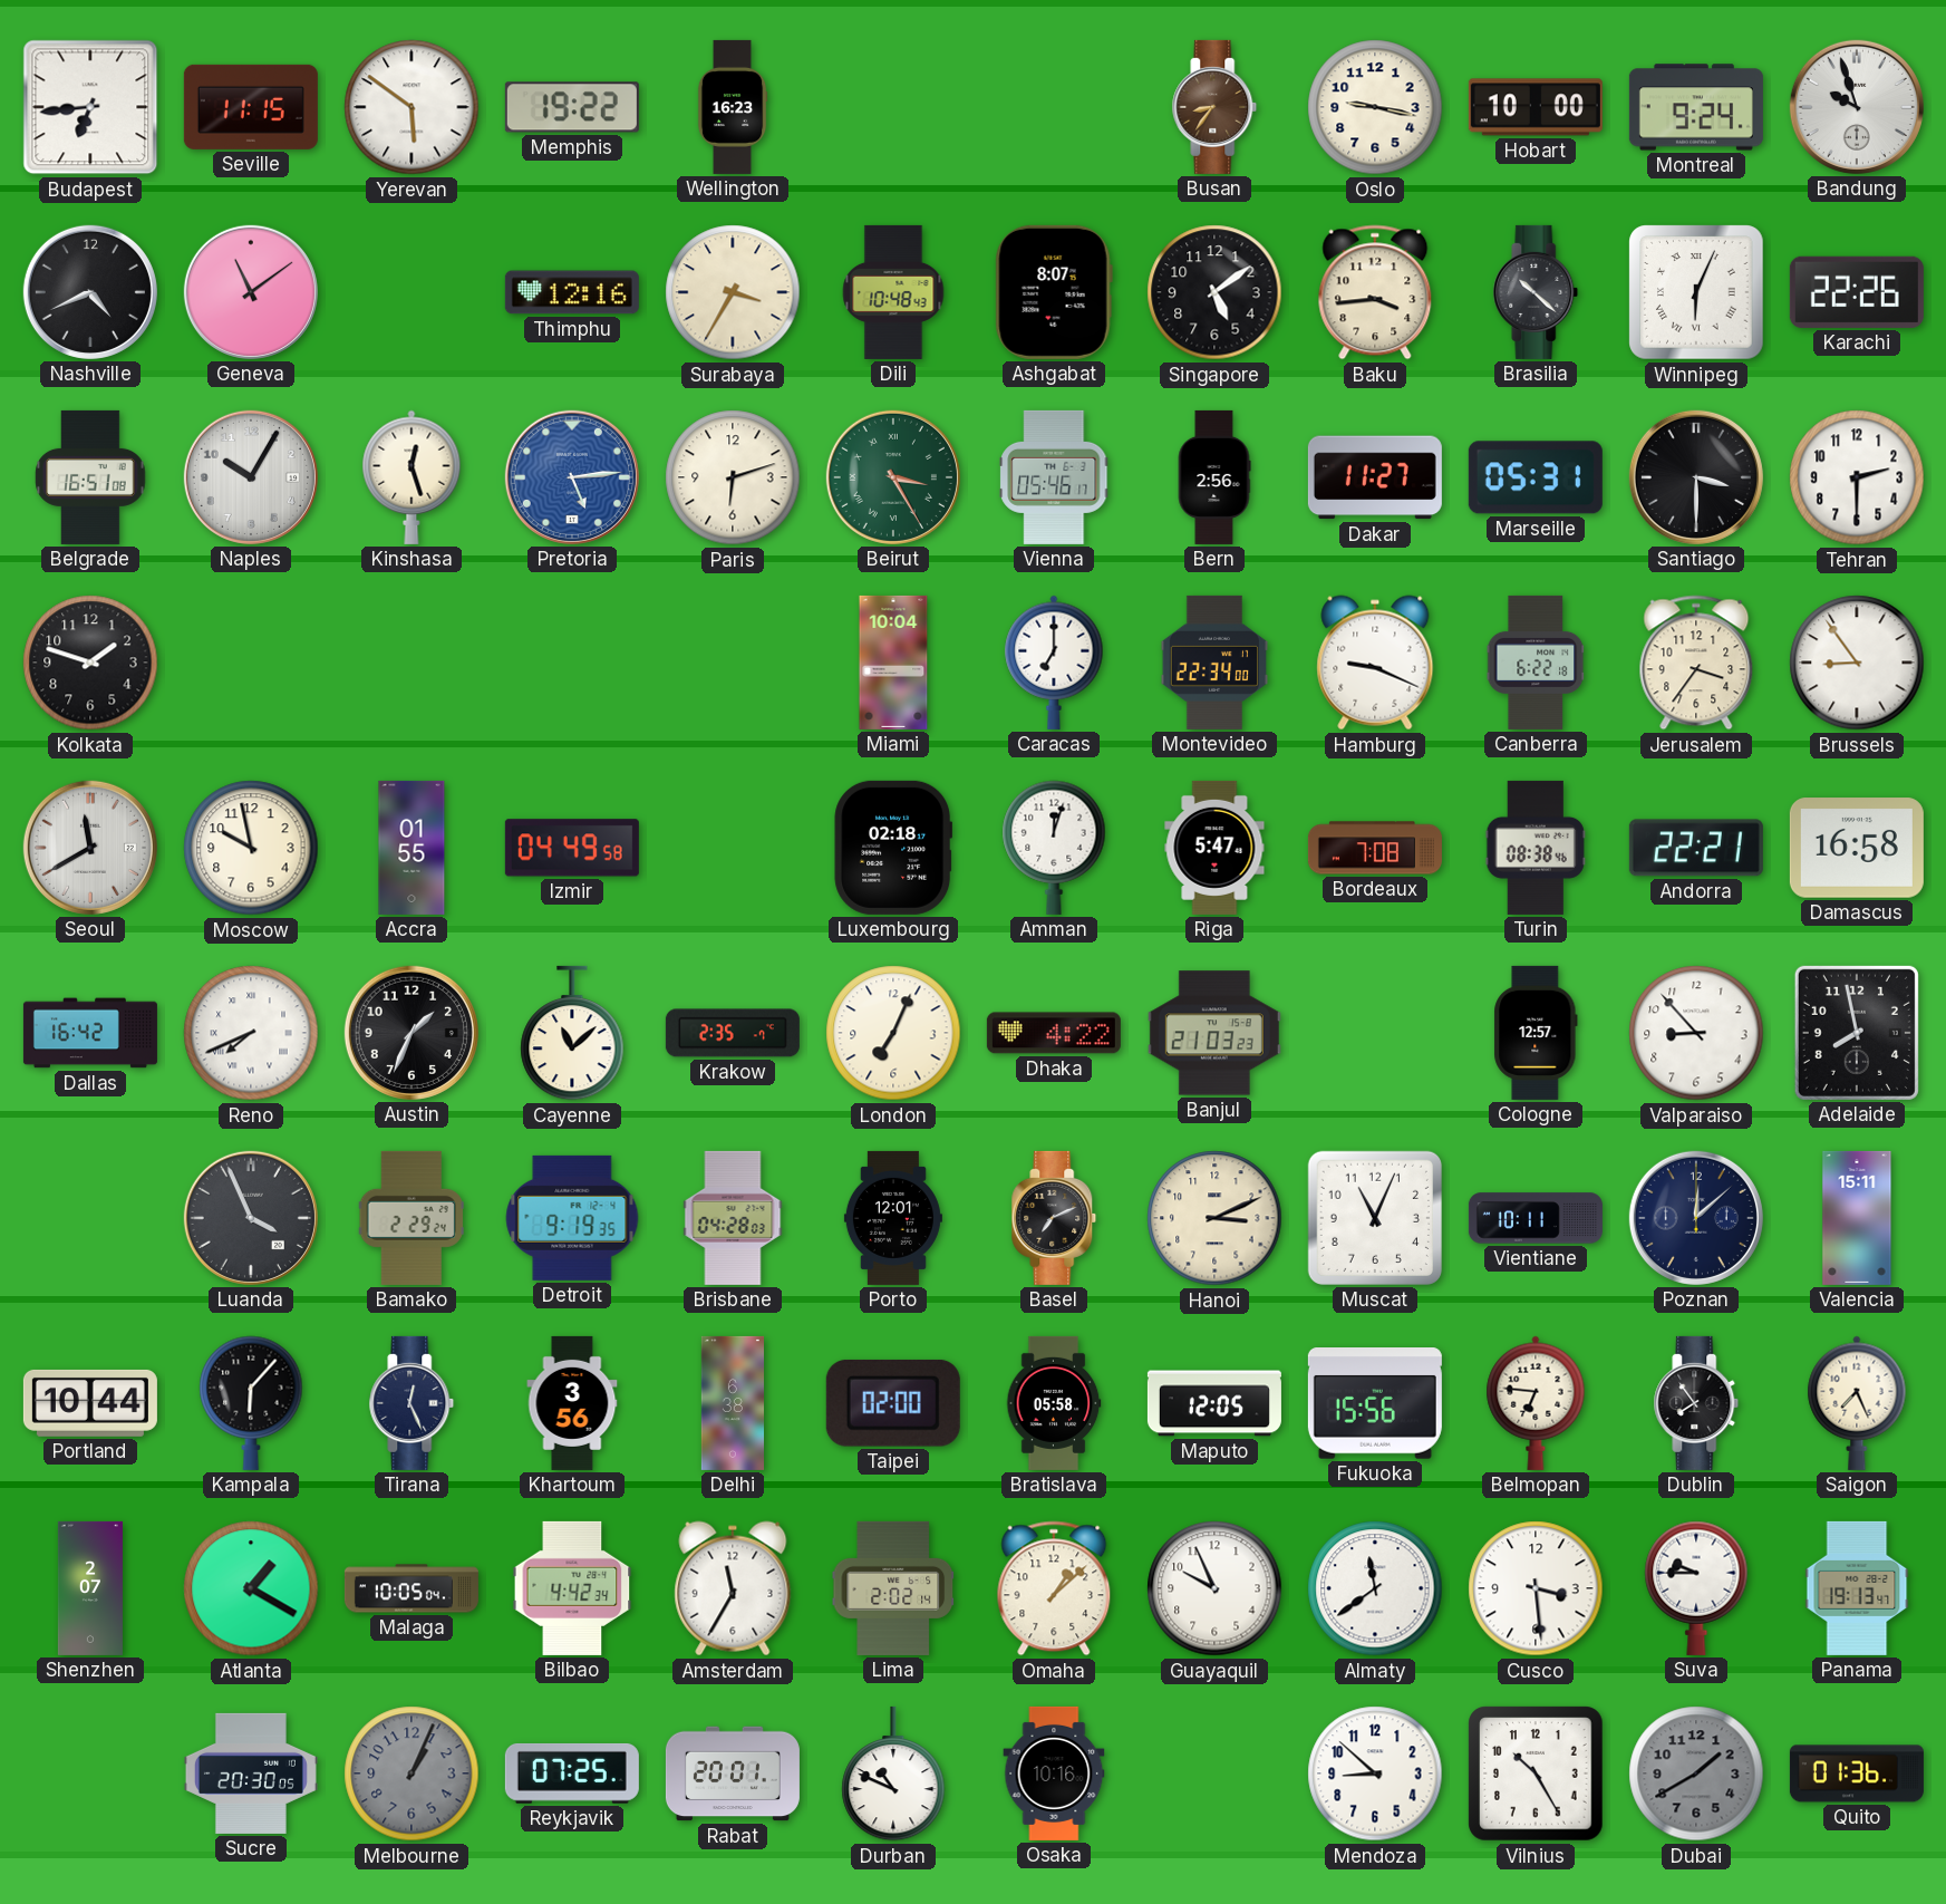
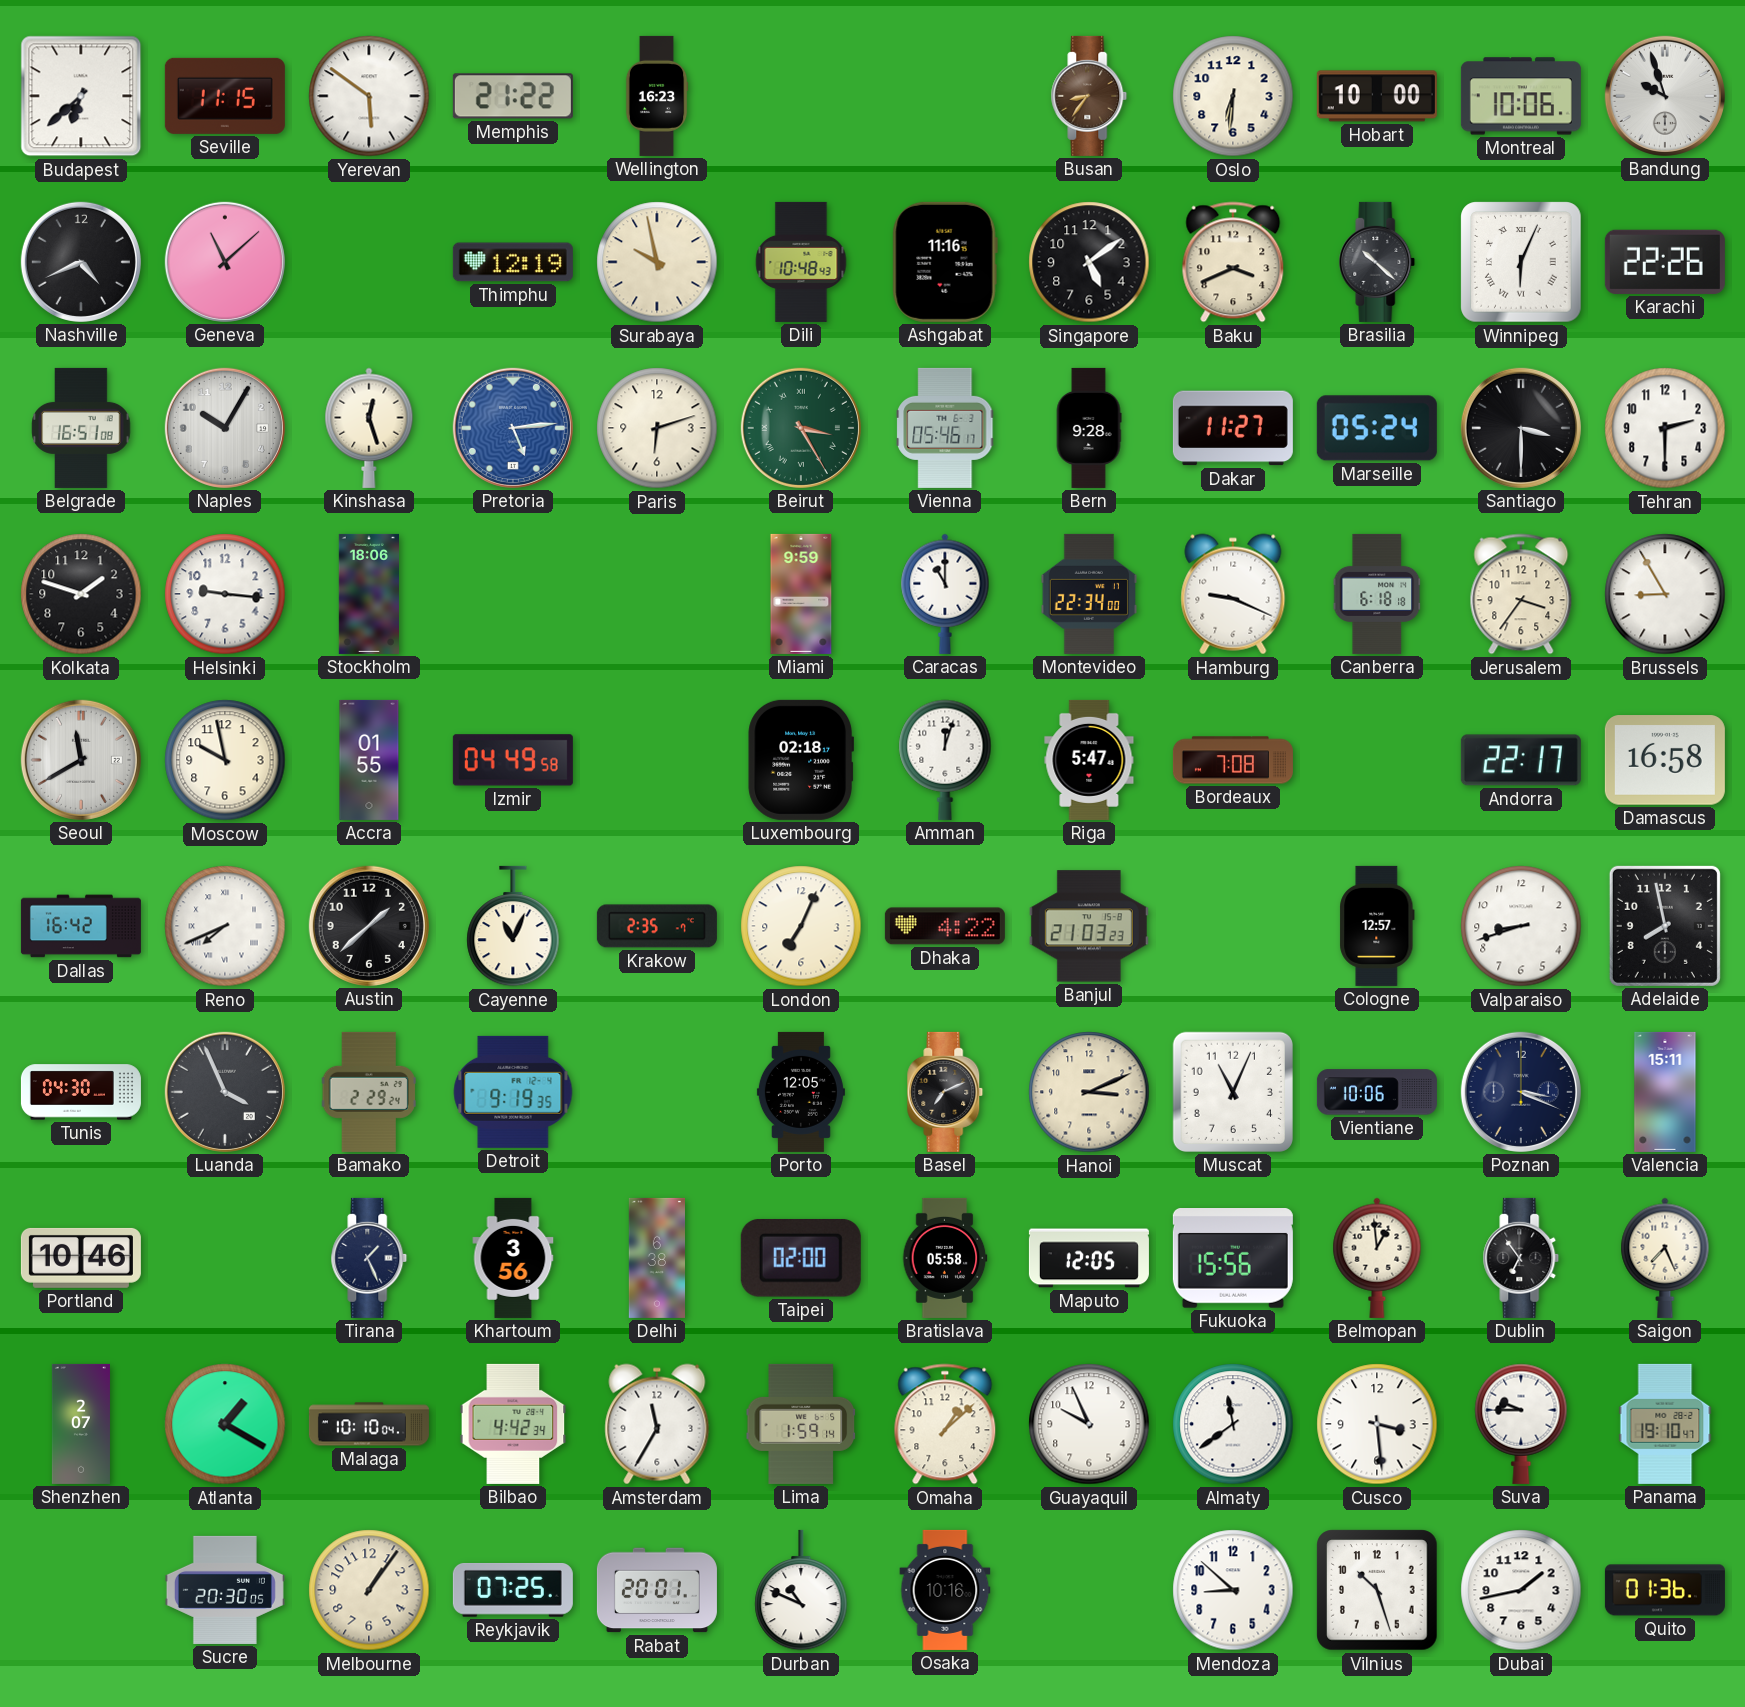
Budapest: 6:44 -> 6:38
Memphis: 19:22 -> 21:22
Oslo: 9:17 -> 6:31
Montreal: 9:24 -> 10:06
Geneva: 11:09 -> 11:08
Thimphu: 12:16 -> 12:19
Surabaya: 3:35 -> 9:58
Ashgabat: 8:07 -> 11:16
Baku: 3:44 -> 3:41
Bern: 2:56 -> 9:28
Marseille: 05:31 -> 05:24
Helsinki: none -> 9:16
Stockholm: none -> 18:06
Miami: 10:04 -> 9:59
Caracas: 7:00 -> 11:00
Canberra: 6:22 -> 6:18
Brussels: 8:54 -> 8:55
Turin: 08:38 -> none
Andorra: 22:21 -> 22:17
Austin: 1:34 -> 1:38
Cayenne: 11:08 -> 11:04
Valparaiso: 8:53 -> 8:42
Tunis: none -> 04:30
Brisbane: 04:28 -> none
Porto: 12:01 -> 12:05
Vientiane: 10:11 -> 10:06
Poznan: 12:08 -> 3:19
Portland: 10:44 -> 10:46
Kampala: 6:07 -> none
Tirana: 12:26 -> 1:26
Belmopan: 6:46 -> 12:59
Dublin: 7:54 -> 6:54
Malaga: 10:05 -> 10:10
Lima: 2:02 -> 1:59
Panama: 19:13 -> 19:10
Melbourne: 1:04 -> 1:06
Melbourne dial: grey -> cream
Vilnius: 10:25 -> 10:27
Dubai: 1:40 -> 1:43
Dubai dial: grey -> white
